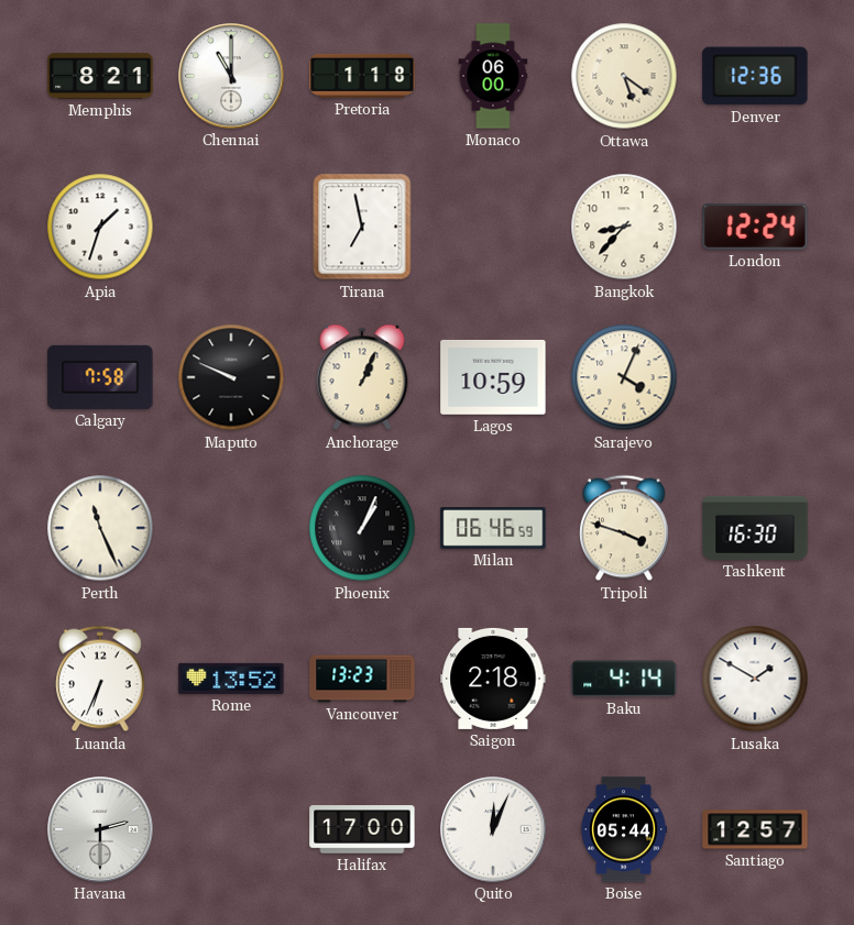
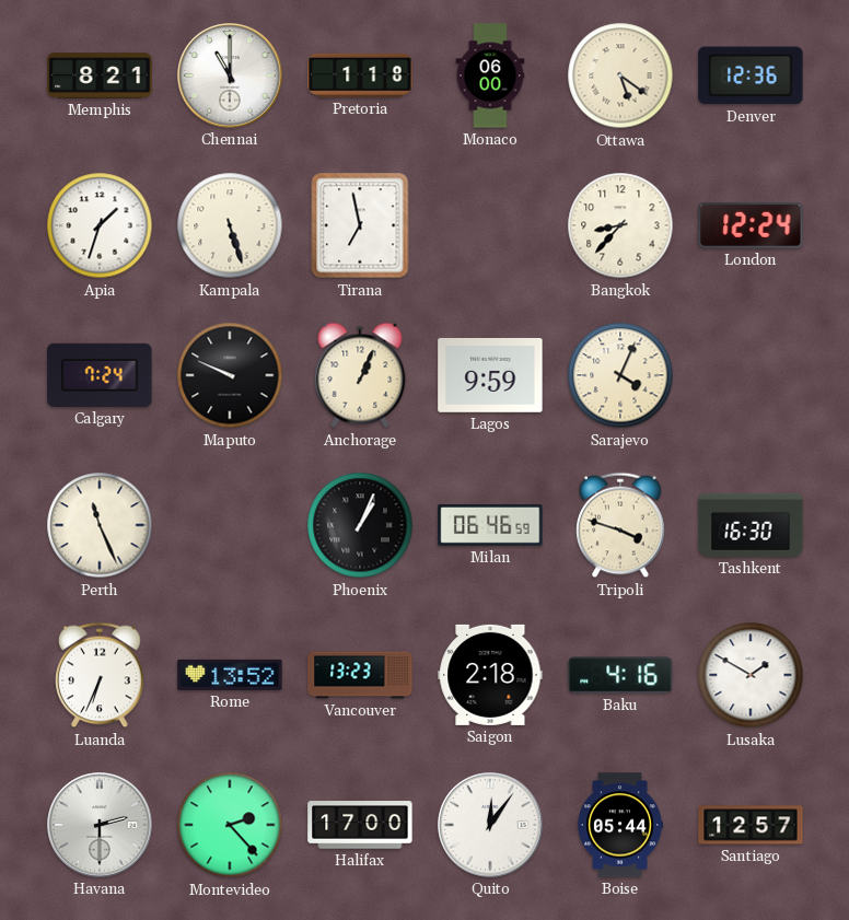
Kampala: none -> 5:27
Calgary: 7:58 -> 7:24
Lagos: 10:59 -> 9:59
Baku: 4:14 -> 4:16
Montevideo: none -> 2:23
Quito: 12:04 -> 12:06
